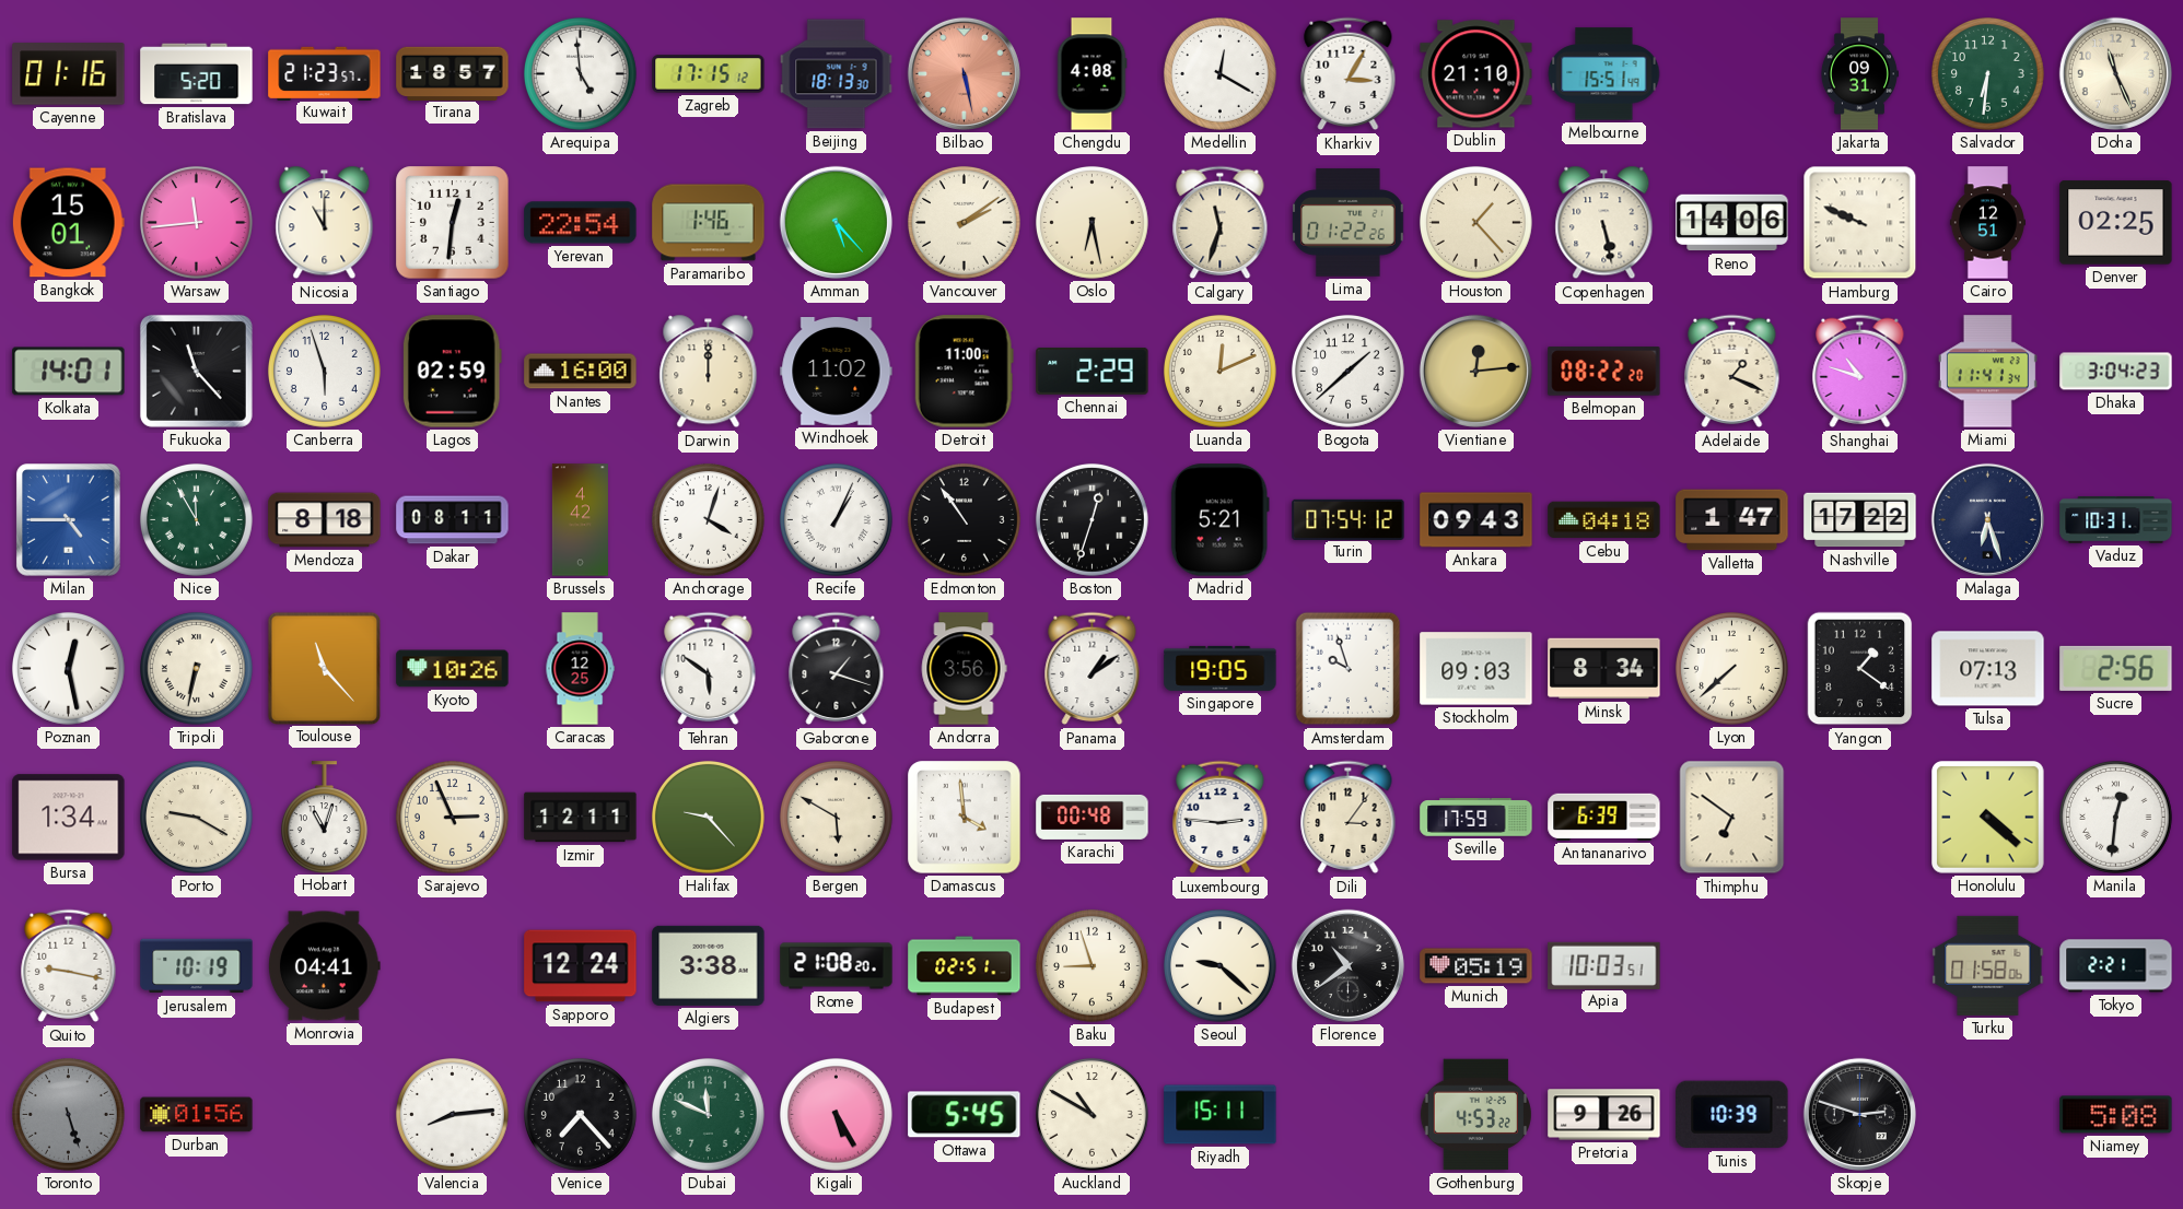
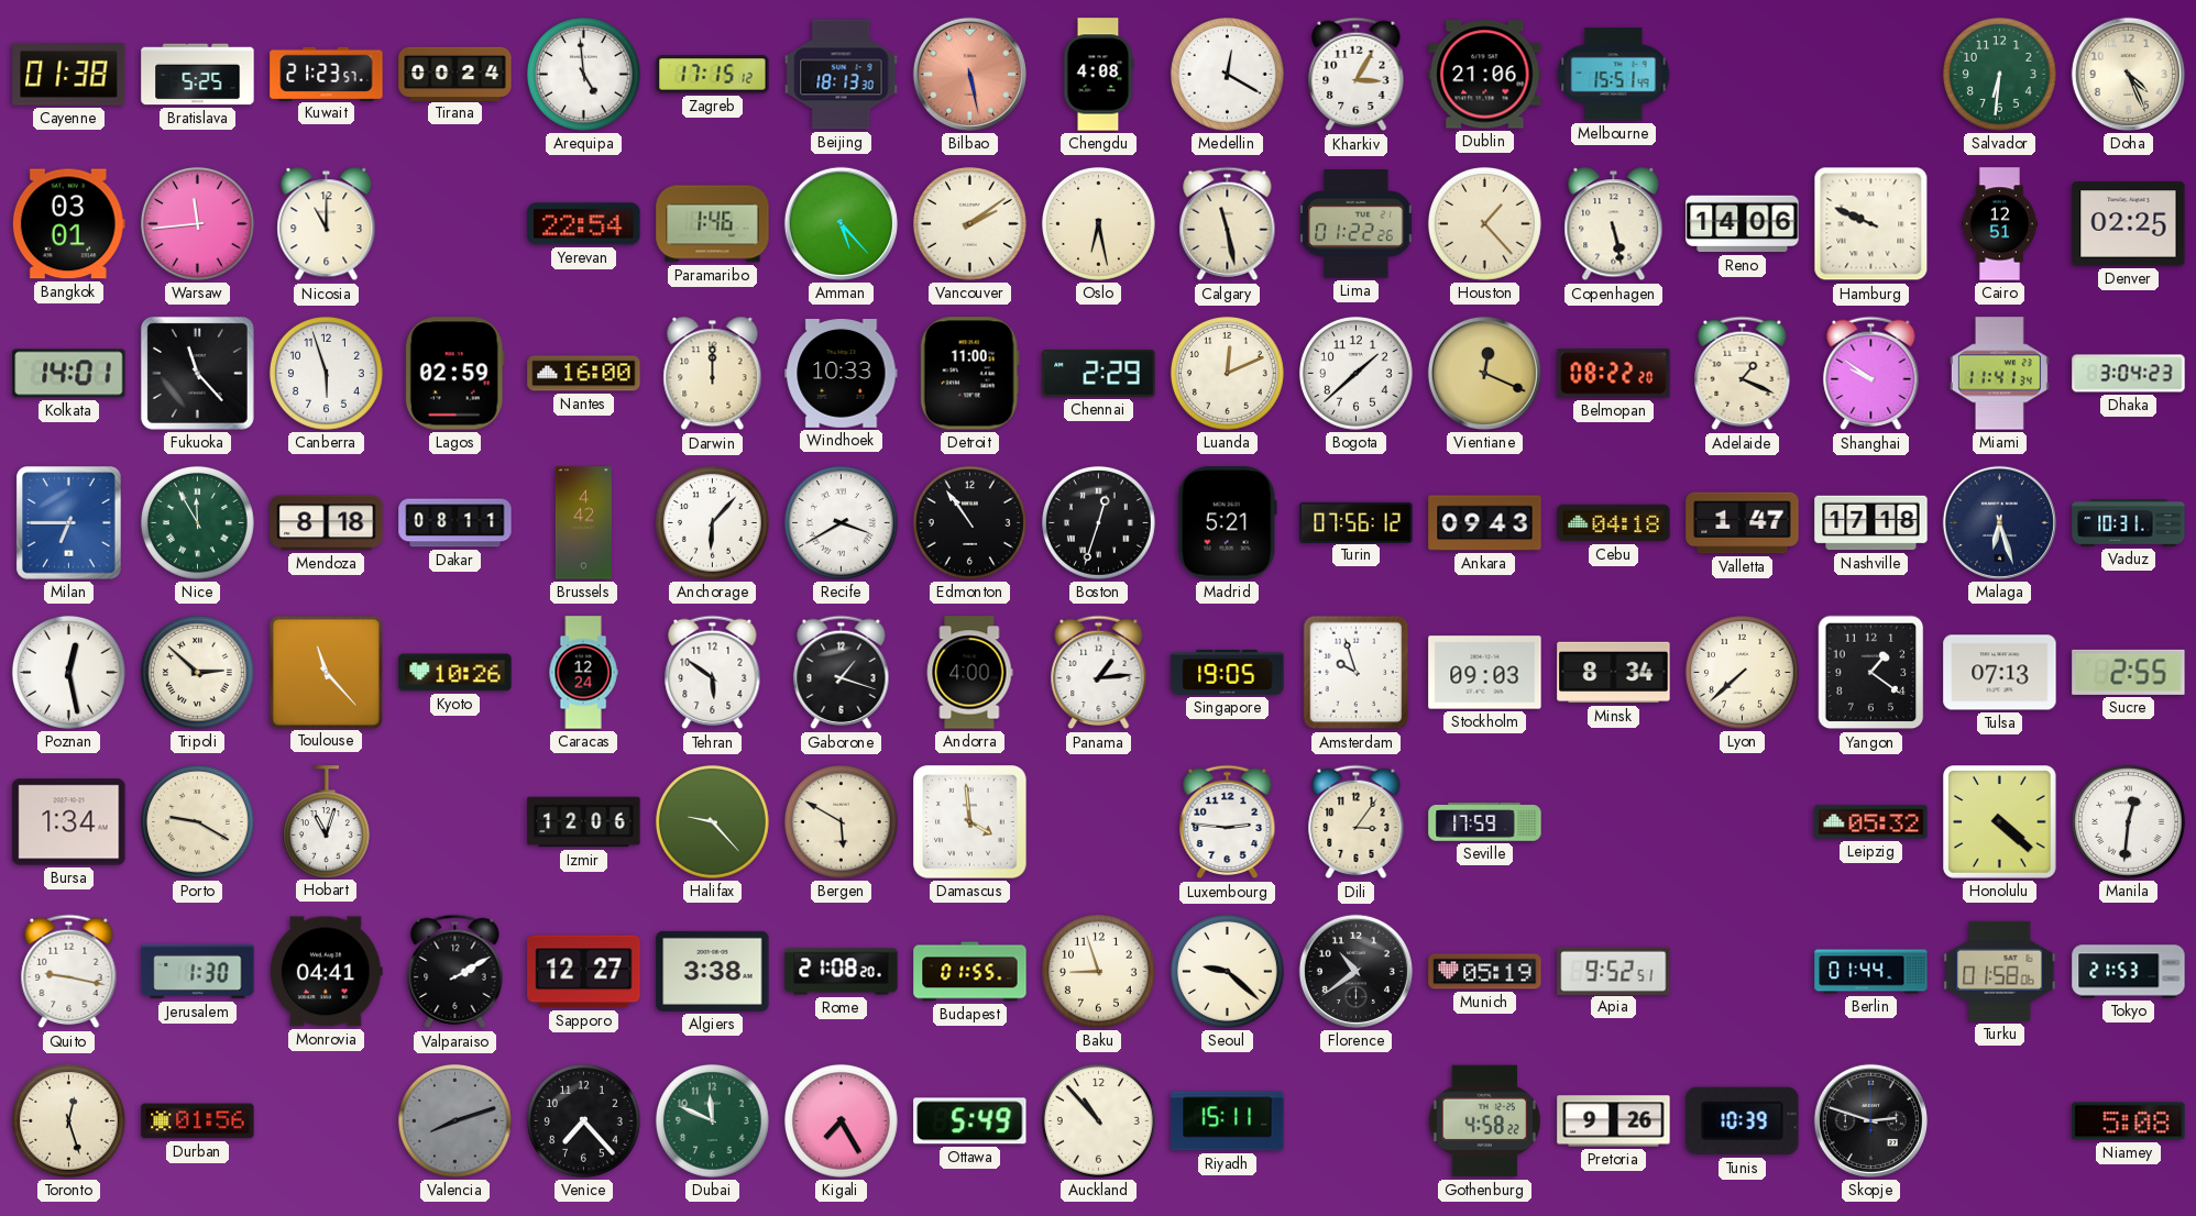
Cayenne: 01:16 -> 01:38
Bratislava: 5:20 -> 5:25
Tirana: 18:57 -> 00:24
Dublin: 21:10 -> 21:06
Jakarta: 09:31 -> none
Doha: 11:26 -> 4:26
Bangkok: 15:01 -> 03:01
Santiago: 12:31 -> none
Calgary: 11:33 -> 11:28
Windhoek: 11:02 -> 10:33
Vientiane: 12:14 -> 12:19
Shanghai: 10:48 -> 9:51
Milan: 4:45 -> 6:45
Anchorage: 4:03 -> 6:07
Recife: 1:04 -> 3:40
Turin: 07:54 -> 07:56
Nashville: 17:22 -> 17:18
Tripoli: 6:32 -> 2:52
Caracas: 12:25 -> 12:24
Andorra: 3:56 -> 4:00
Panama: 1:09 -> 1:14
Sucre: 2:56 -> 2:55
Sarajevo: 2:56 -> none
Izmir: 12:11 -> 12:06
Karachi: 00:48 -> none
Antananarivo: 6:39 -> none
Thimphu: 6:51 -> none
Leipzig: none -> 05:32
Jerusalem: 10:19 -> 1:30
Valparaiso: none -> 2:10
Sapporo: 12:24 -> 12:27
Budapest: 02:51 -> 01:55
Apia: 10:03 -> 9:52
Berlin: none -> 01:44
Tokyo: 2:21 -> 21:53
Toronto: 5:27 -> 12:27
Toronto dial: grey -> cream
Valencia: 8:14 -> 8:12
Valencia dial: white -> grey
Kigali: 5:25 -> 7:25
Ottawa: 5:45 -> 5:49
Auckland: 10:50 -> 10:53
Gothenburg: 4:53 -> 4:58
